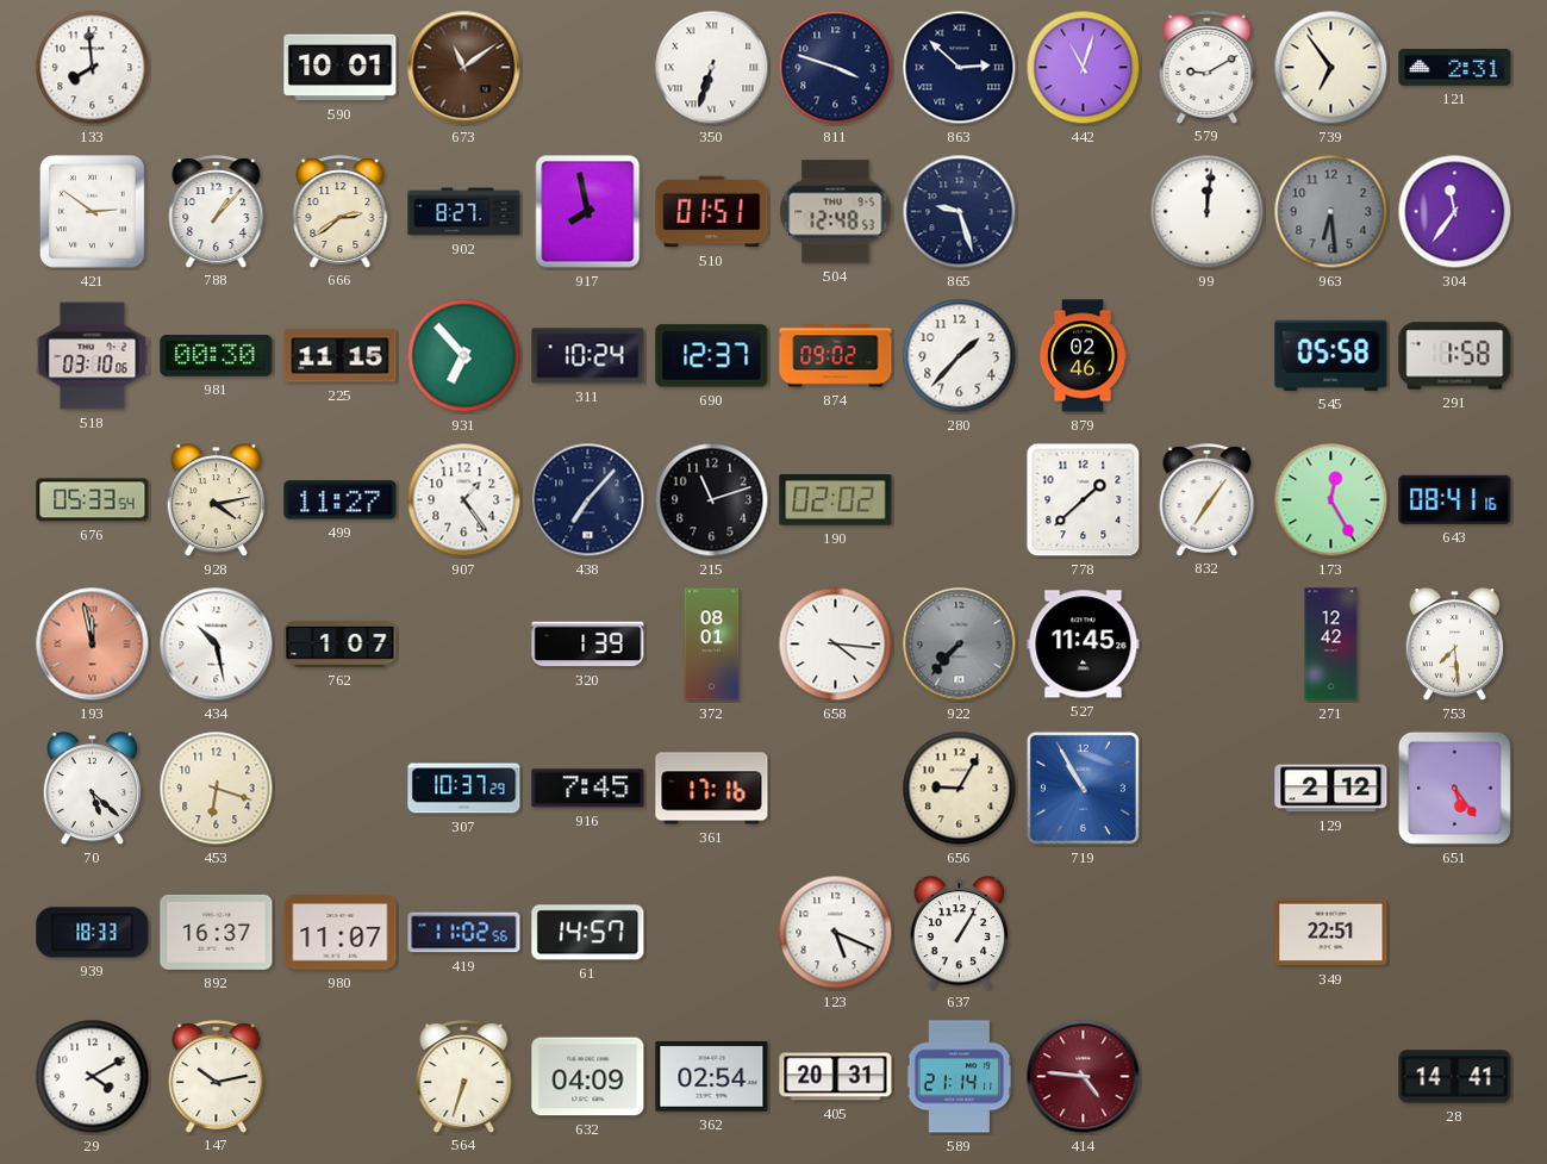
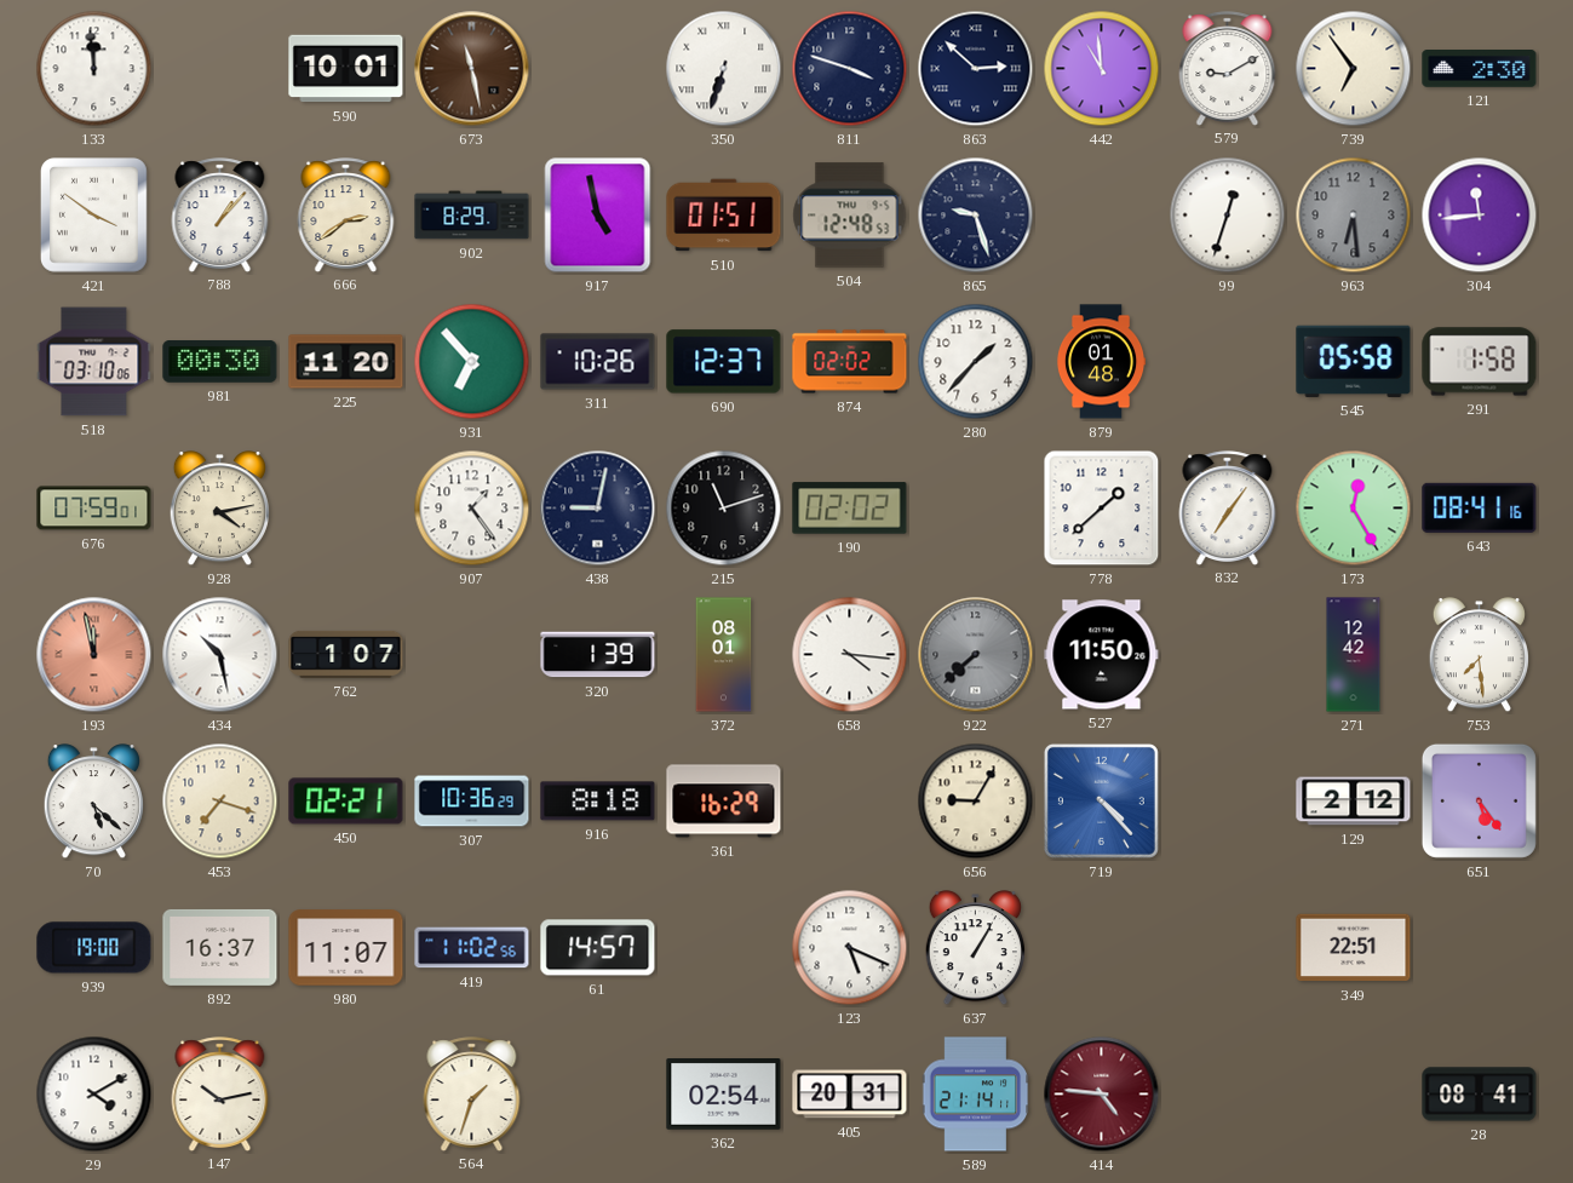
133: 7:59 -> 11:59
673: 11:09 -> 11:28
442: 11:03 -> 10:59
121: 2:31 -> 2:30
421: 2:51 -> 3:51
902: 8:27 -> 8:29
917: 7:58 -> 4:58
99: 12:01 -> 12:33
304: 11:36 -> 11:44
225: 11:15 -> 11:20
311: 10:24 -> 10:26
874: 09:02 -> 02:02
879: 02:46 -> 01:48
676: 05:33 -> 07:59
499: 11:27 -> none
438: 7:07 -> 9:02
922: 7:37 -> 7:38
527: 11:45 -> 11:50
453: 6:18 -> 7:18
450: none -> 02:21
307: 10:37 -> 10:36
916: 7:45 -> 8:18
361: 17:16 -> 16:29
719: 10:55 -> 4:23
939: 18:33 -> 19:00
564: 6:33 -> 1:33
632: 04:09 -> none
28: 14:41 -> 08:41
